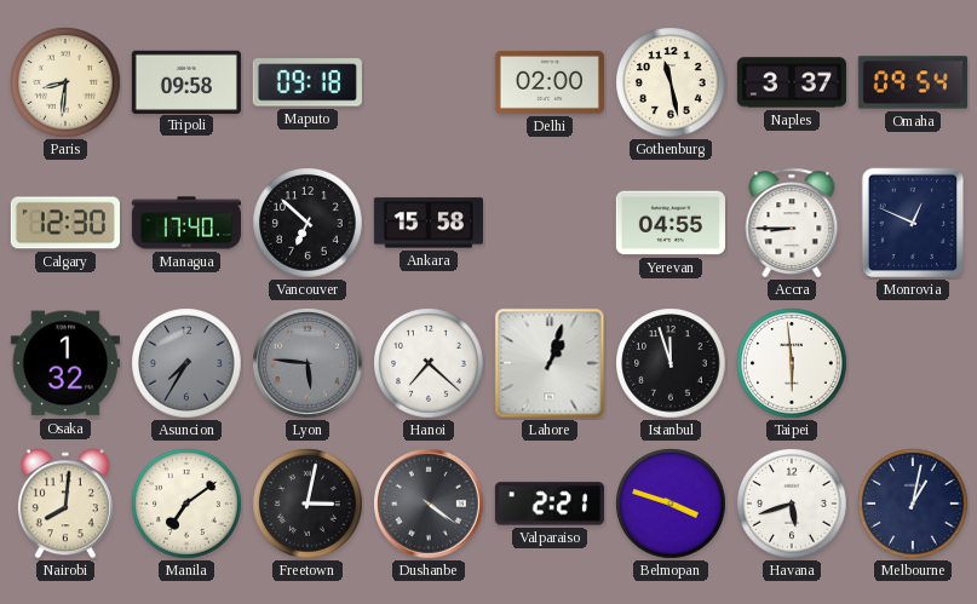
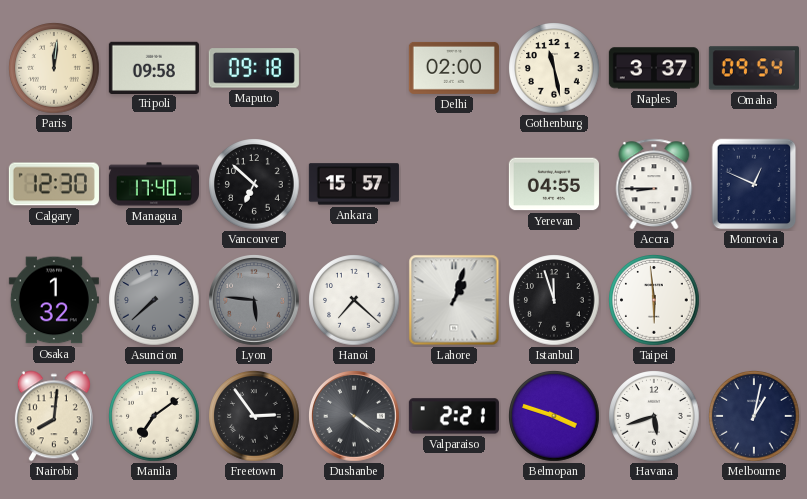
Paris: 8:31 -> 12:01
Ankara: 15:58 -> 15:57
Asuncion: 7:35 -> 7:38
Freetown: 3:02 -> 2:54
